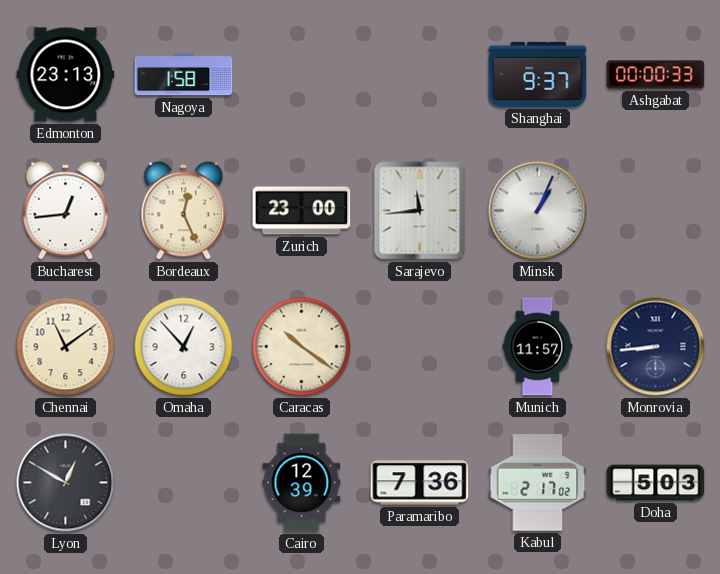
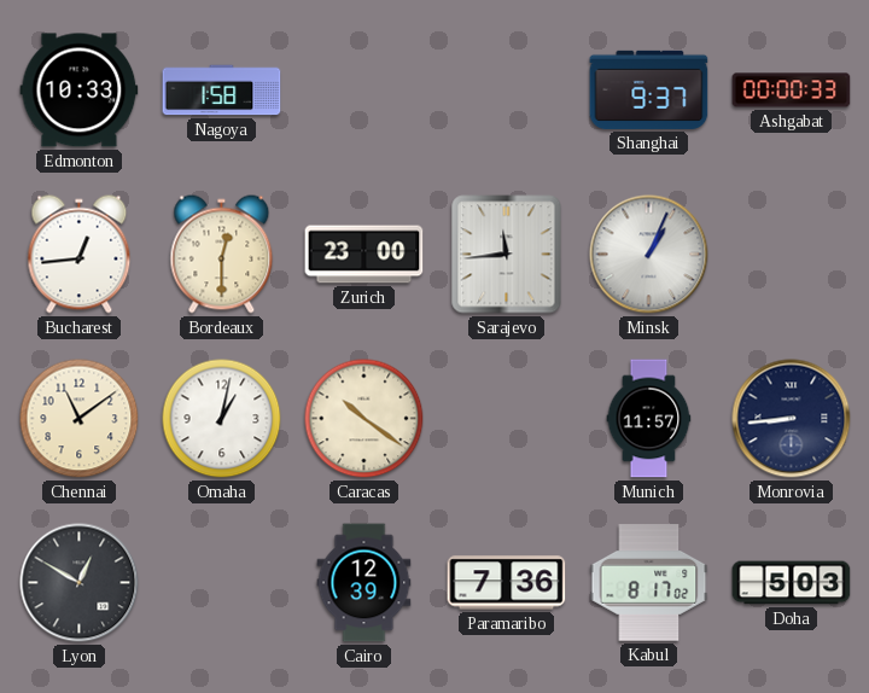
Edmonton: 23:13 -> 10:33
Bordeaux: 12:26 -> 12:30
Omaha: 12:53 -> 1:02
Kabul: 2:17 -> 8:17
